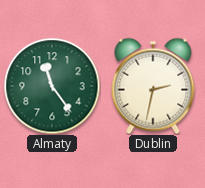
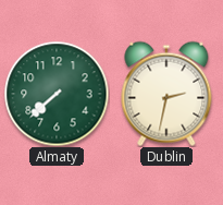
Almaty: 11:24 -> 7:38
